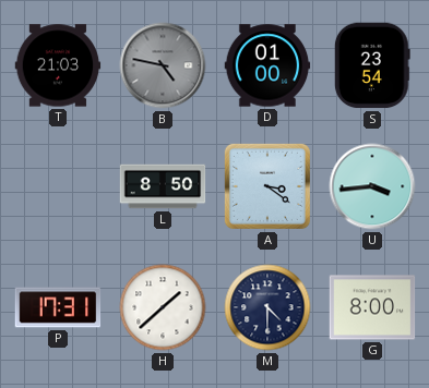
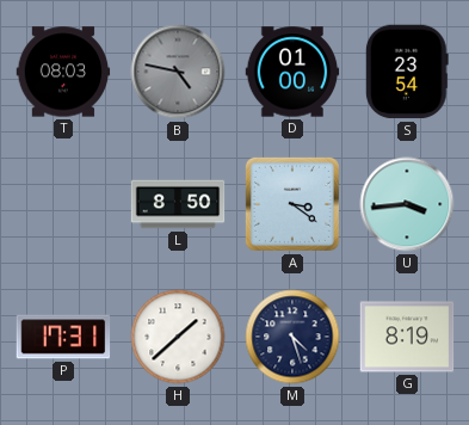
T: 21:03 -> 08:03
M: 4:30 -> 4:27
G: 8:00 -> 8:19
